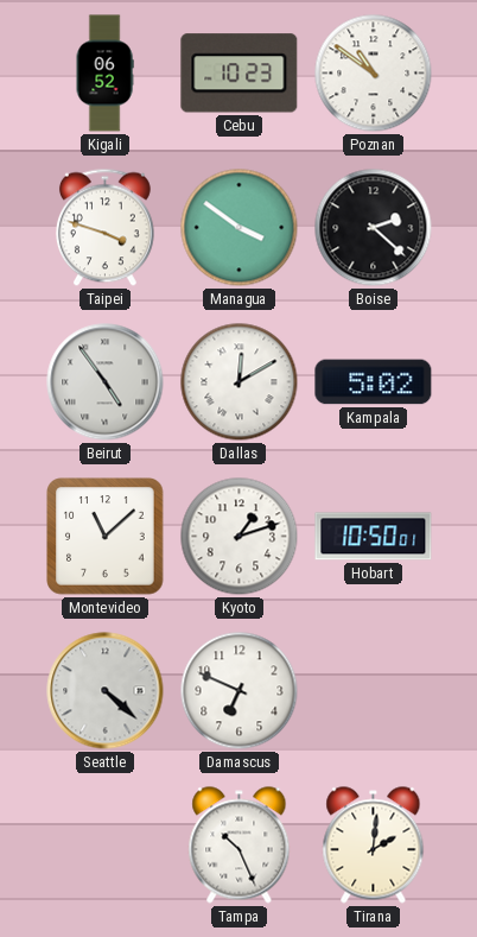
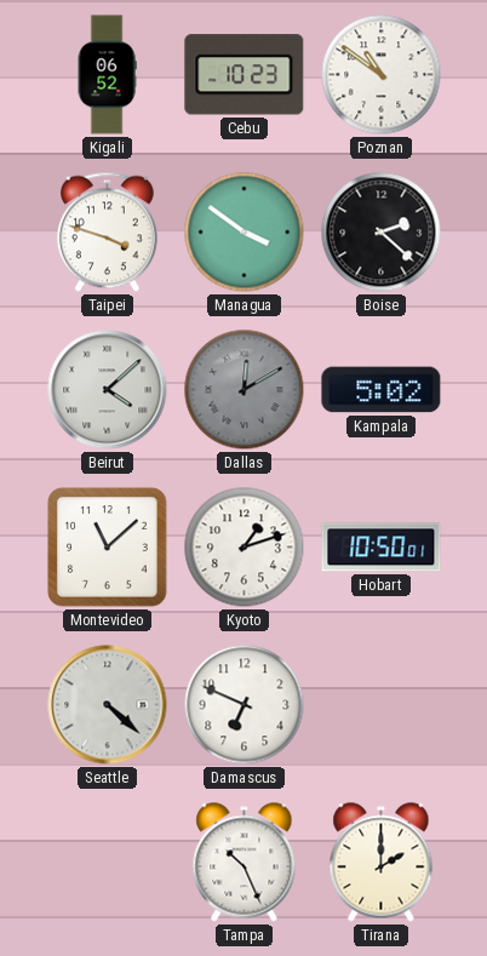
Beirut: 4:54 -> 4:08
Dallas dial: white -> grey
Tirana: 2:01 -> 2:00
